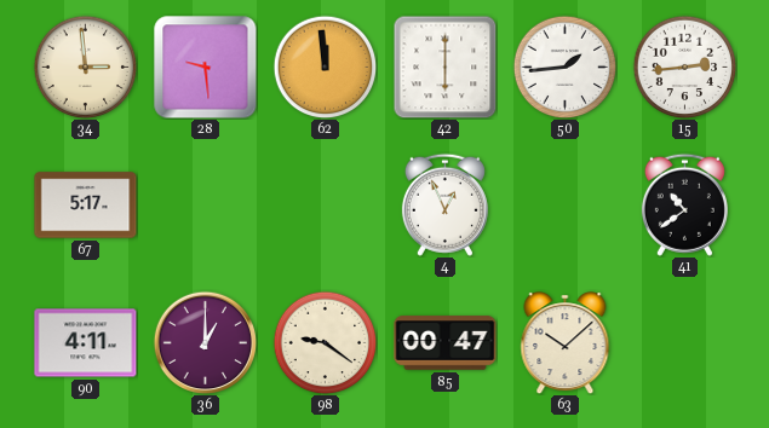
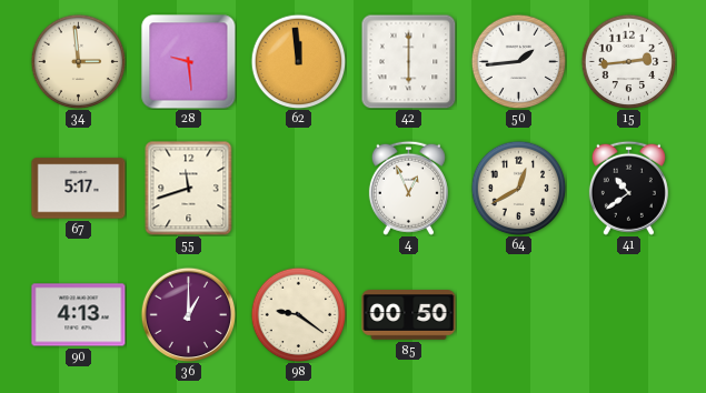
55: none -> 11:42
64: none -> 12:40
90: 4:11 -> 4:13
85: 00:47 -> 00:50
63: 10:08 -> none
